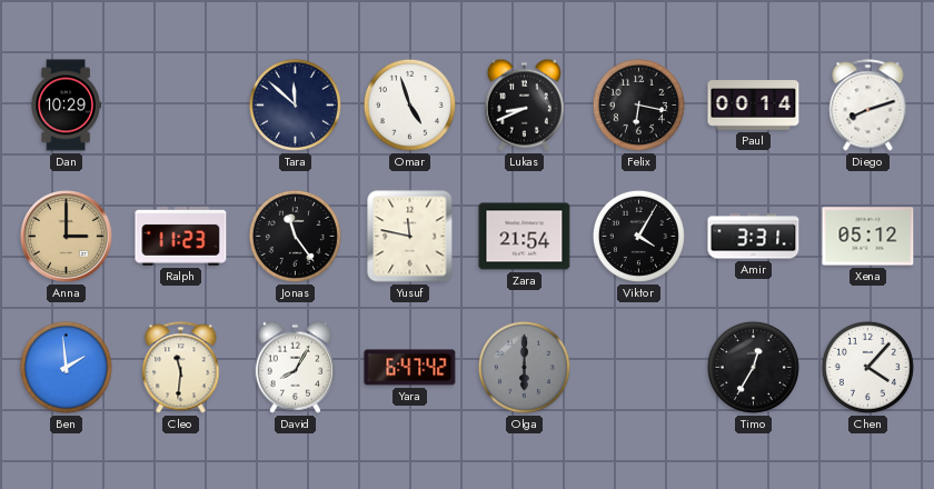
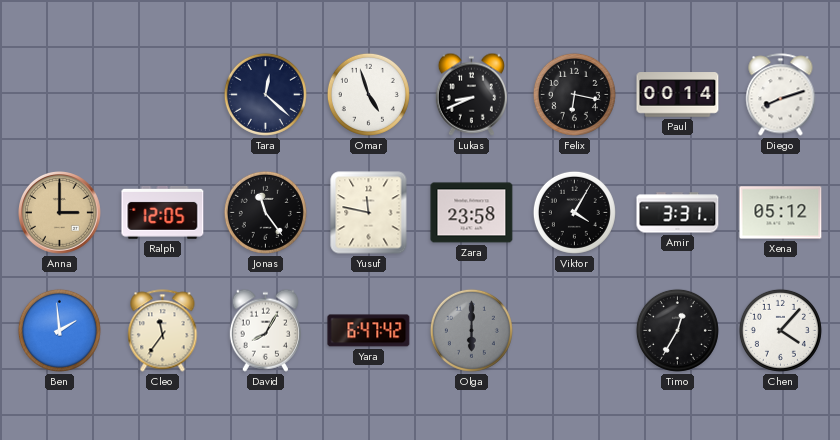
Dan: 10:29 -> none
Tara: 11:52 -> 12:22
Ralph: 11:23 -> 12:05
Zara: 21:54 -> 23:58
Cleo: 11:31 -> 11:36
